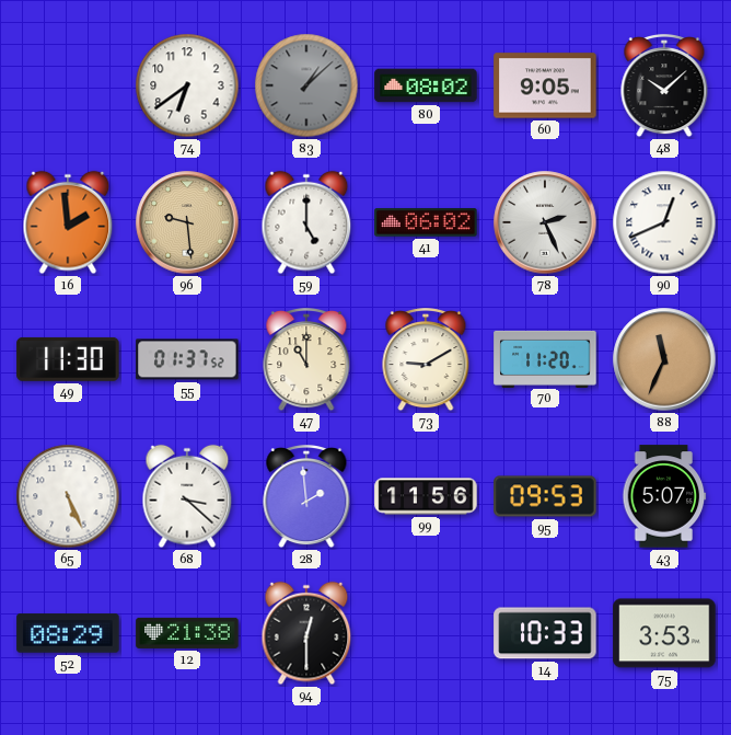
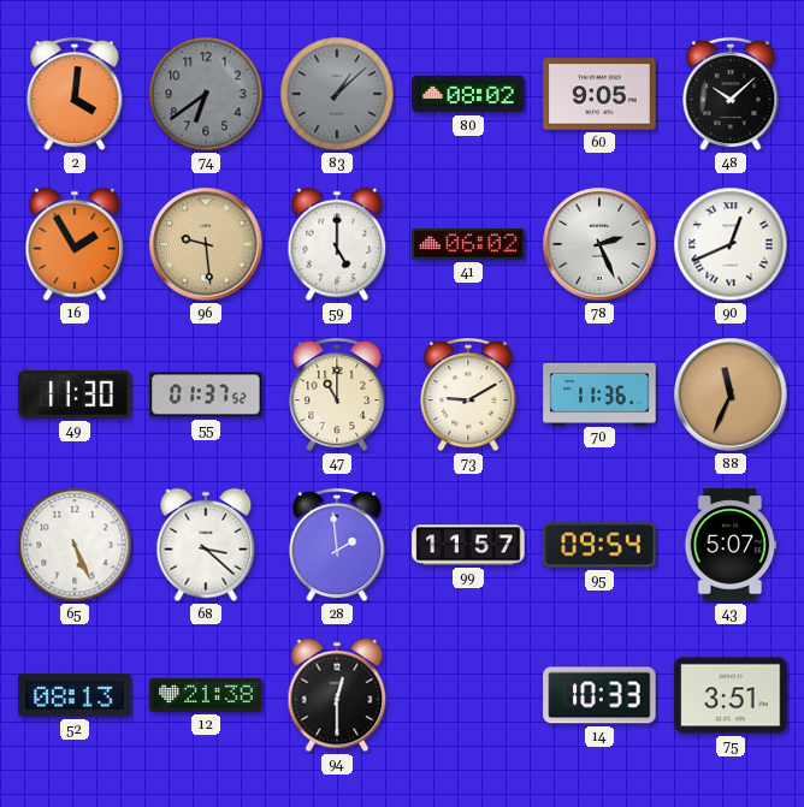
2: none -> 4:01
74 dial: white -> grey
16: 1:59 -> 1:55
70: 11:20 -> 11:36
99: 11:56 -> 11:57
95: 09:53 -> 09:54
52: 08:29 -> 08:13
75: 3:53 -> 3:51
